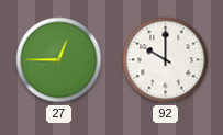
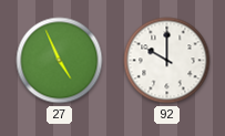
27: 12:45 -> 4:56
